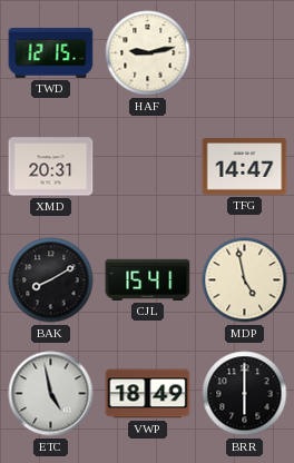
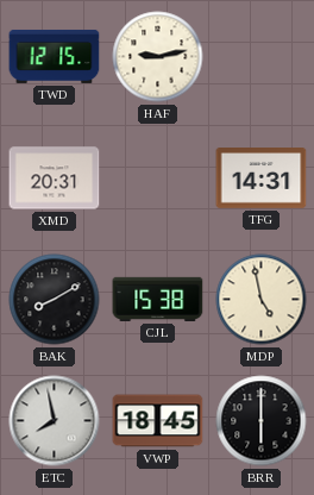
TFG: 14:47 -> 14:31
CJL: 15:41 -> 15:38
ETC: 4:58 -> 7:58
VWP: 18:49 -> 18:45
